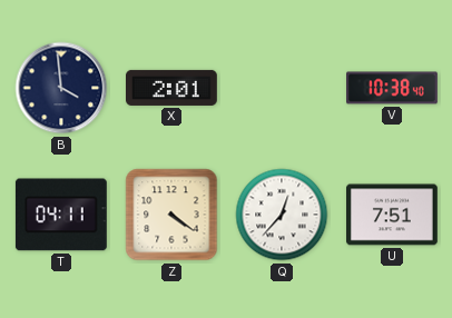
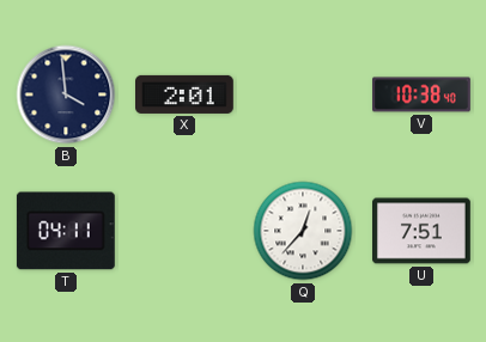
Z: 4:21 -> none
